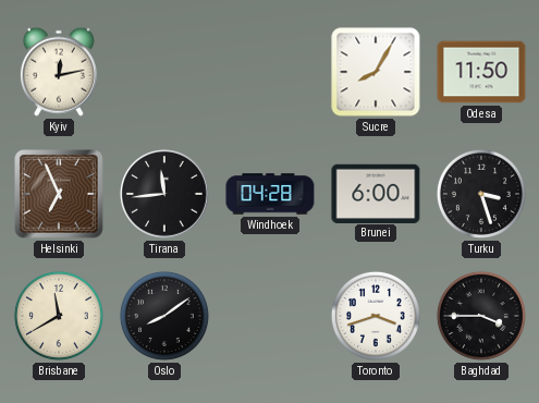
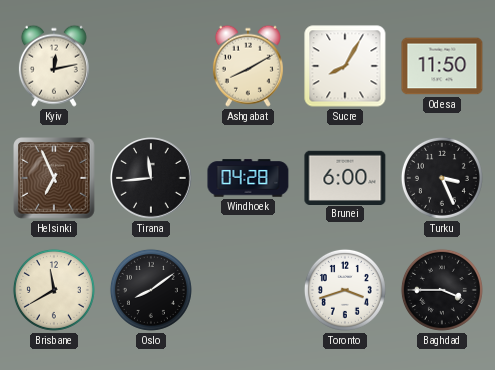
Ashgabat: none -> 8:10
Turku: 3:27 -> 3:26
